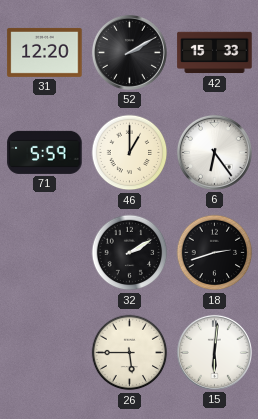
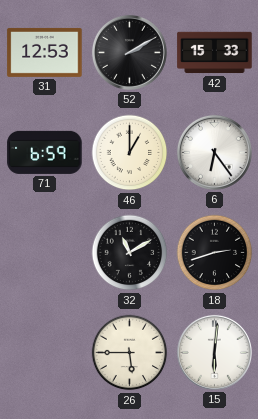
31: 12:20 -> 12:53
71: 5:59 -> 6:59
32: 2:10 -> 11:10
